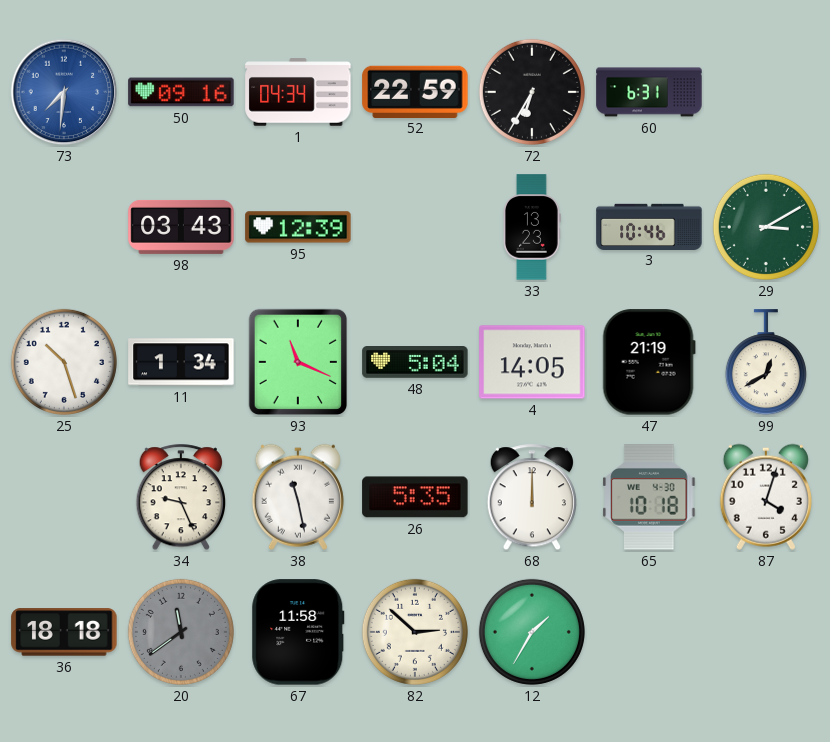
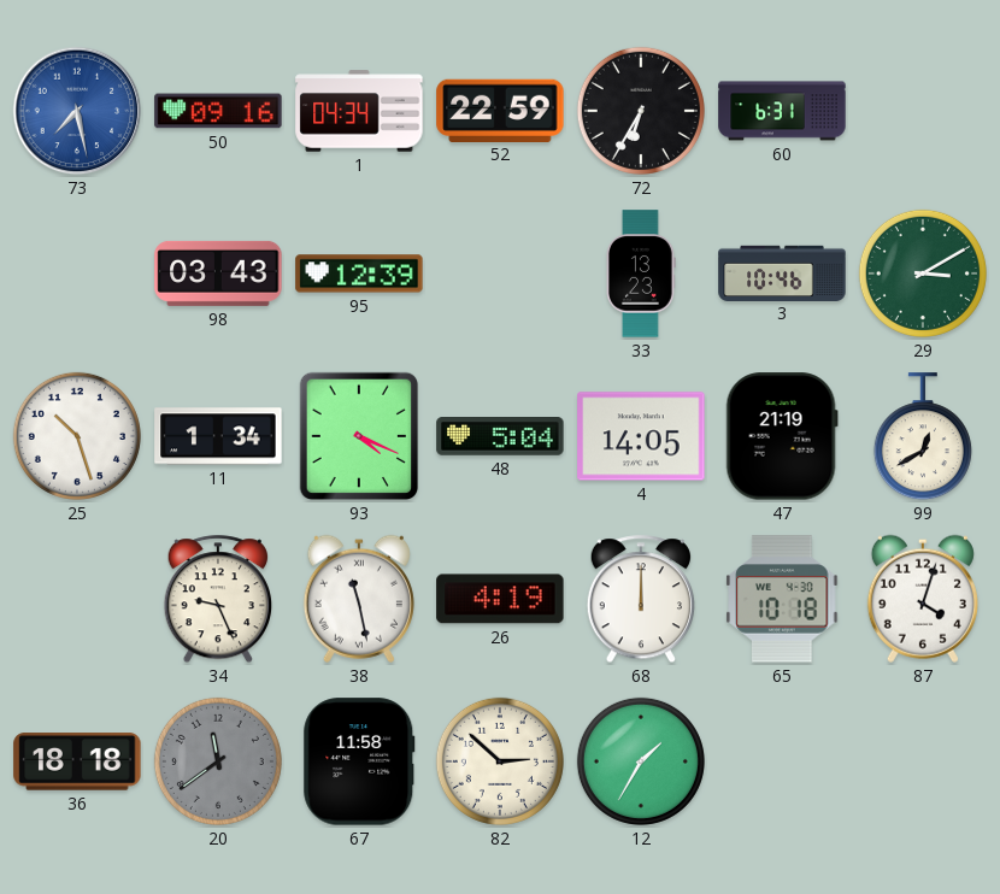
73: 7:31 -> 7:28
93: 11:19 -> 4:19
26: 5:35 -> 4:19
